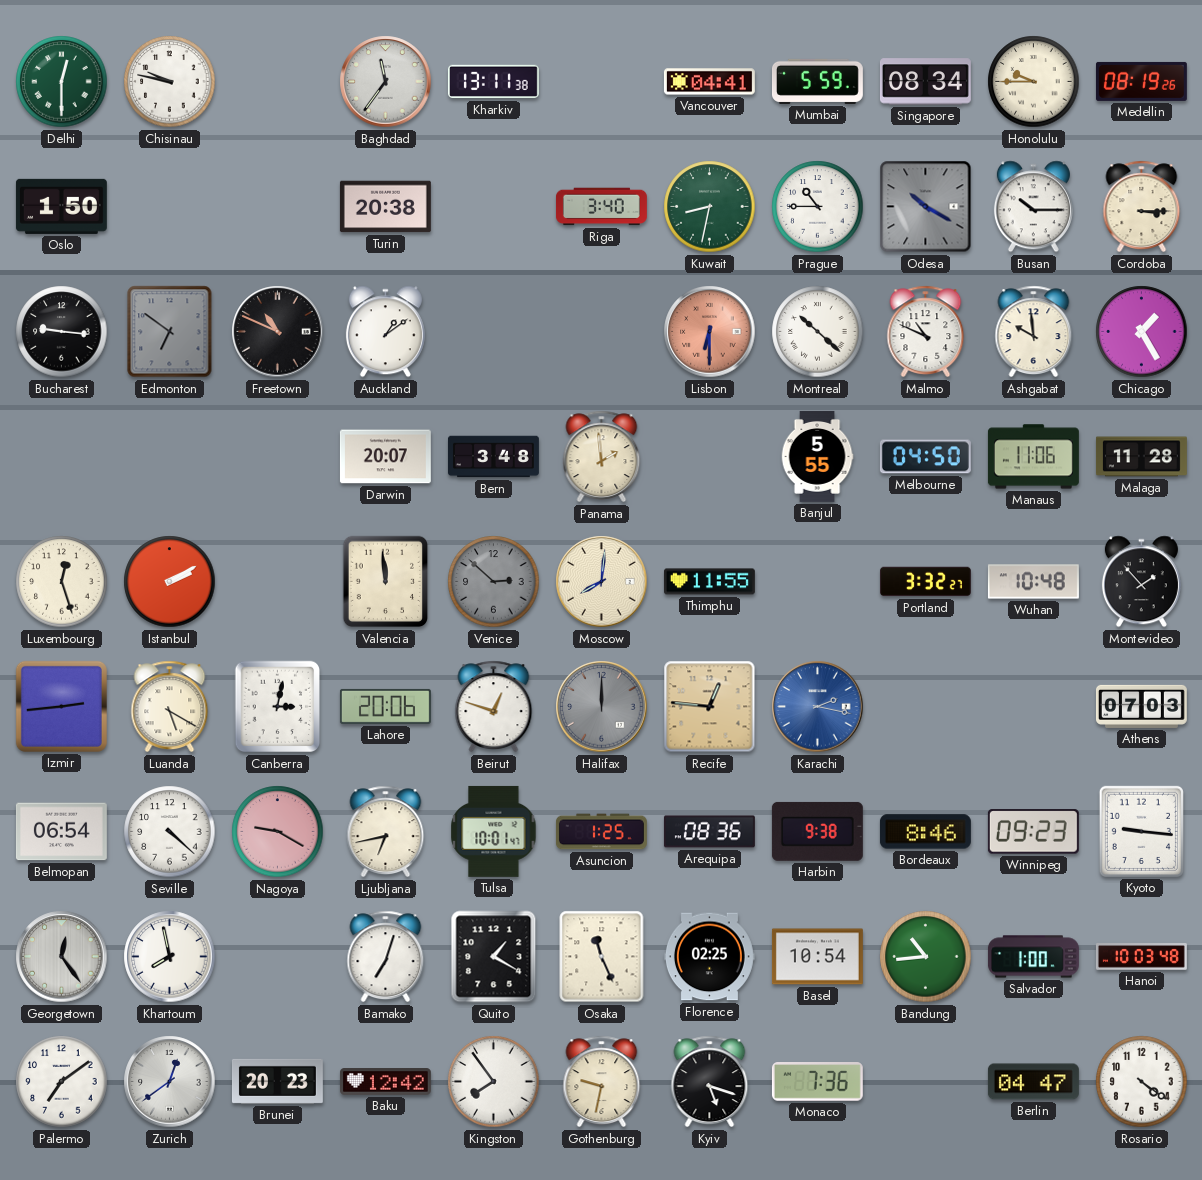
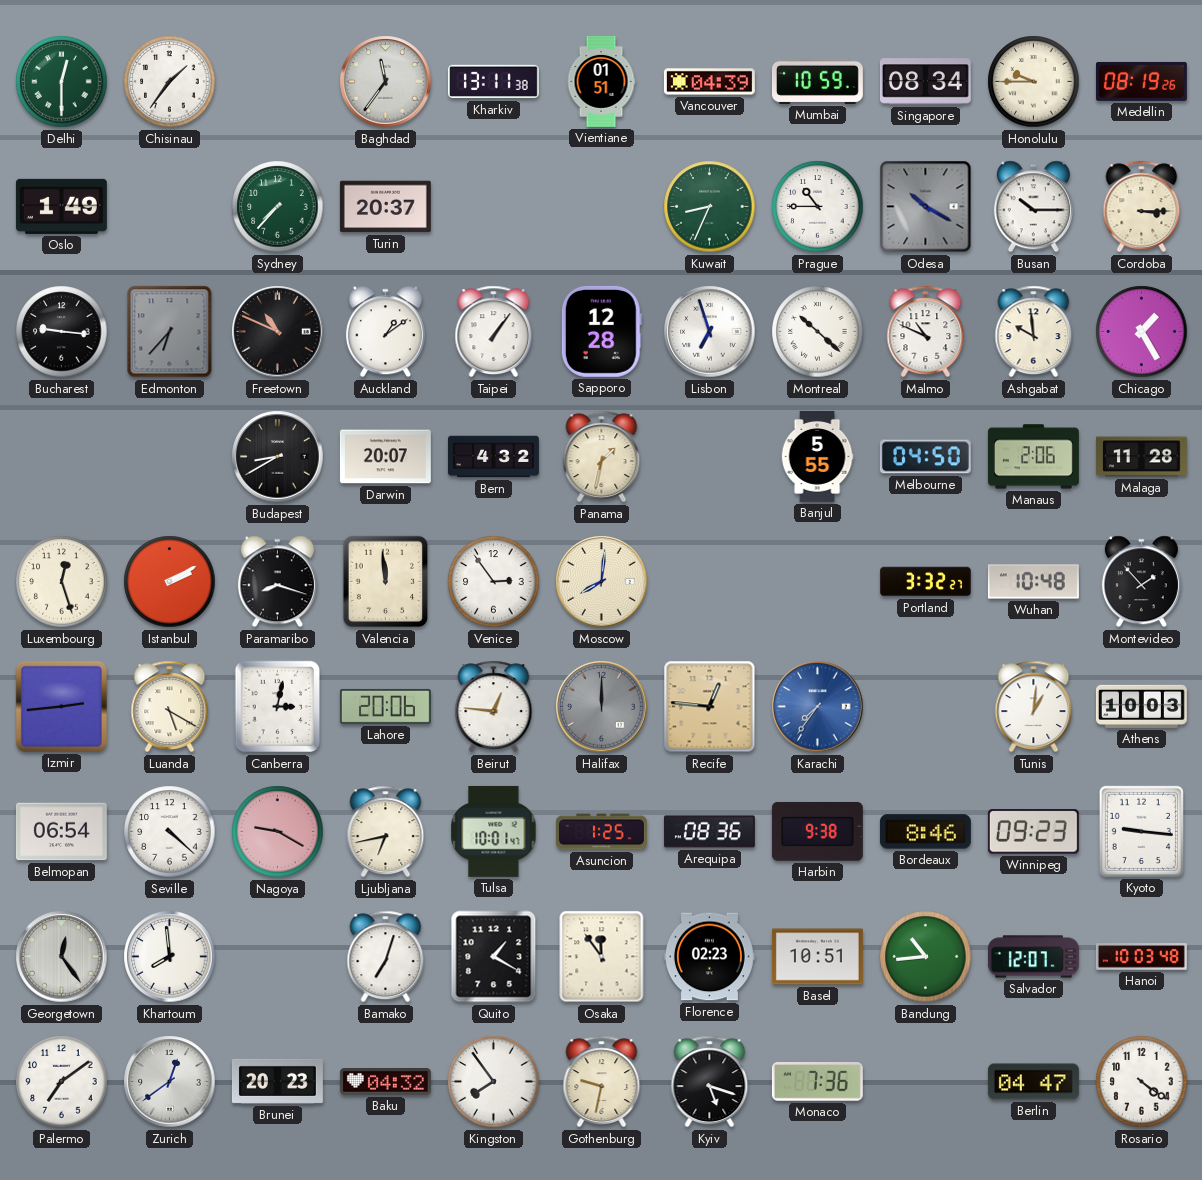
Chisinau: 9:47 -> 1:36
Vientiane: none -> 01:51
Vancouver: 04:41 -> 04:39
Mumbai: 5:59 -> 10:59
Oslo: 1:50 -> 1:49
Sydney: none -> 7:37
Turin: 20:38 -> 20:37
Riga: 3:40 -> none
Kuwait: 8:32 -> 8:34
Edmonton: 6:51 -> 6:37
Taipei: none -> 1:06
Sapporo: none -> 12:28
Lisbon: 6:30 -> 6:57
Lisbon dial: salmon -> white
Budapest: none -> 8:40
Bern: 3:48 -> 4:32
Panama: 1:59 -> 1:32
Manaus: 11:06 -> 2:06
Paramaribo: none -> 8:18
Venice: 2:52 -> 2:54
Venice dial: grey -> white
Thimphu: 11:55 -> none
Beirut: 12:48 -> 12:46
Karachi: 2:17 -> 7:36
Tunis: none -> 1:01
Athens: 07:03 -> 10:03
Khartoum: 7:58 -> 7:59
Osaka: 11:26 -> 11:54
Florence: 02:25 -> 02:23
Basel: 10:54 -> 10:51
Salvador: 1:00 -> 12:07
Baku: 12:42 -> 04:32
